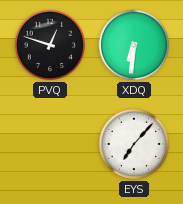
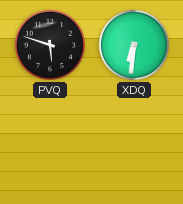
PVQ: 12:48 -> 5:48
EYS: 7:07 -> none
